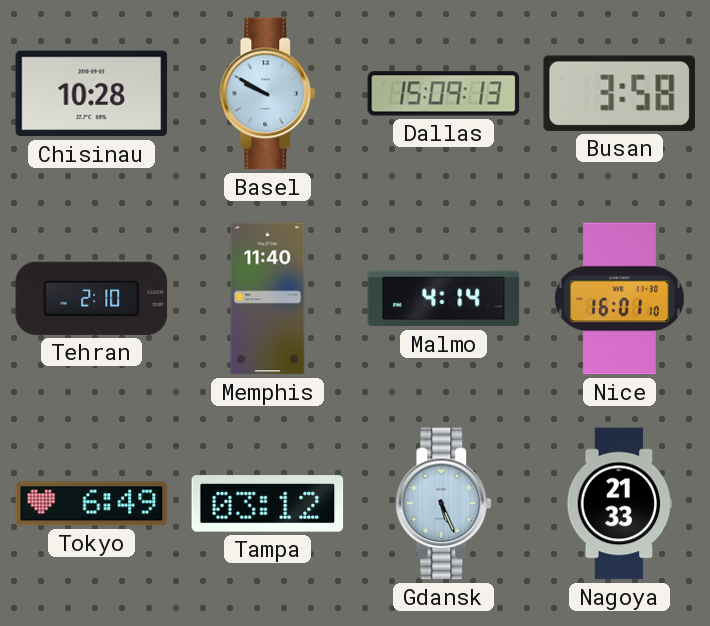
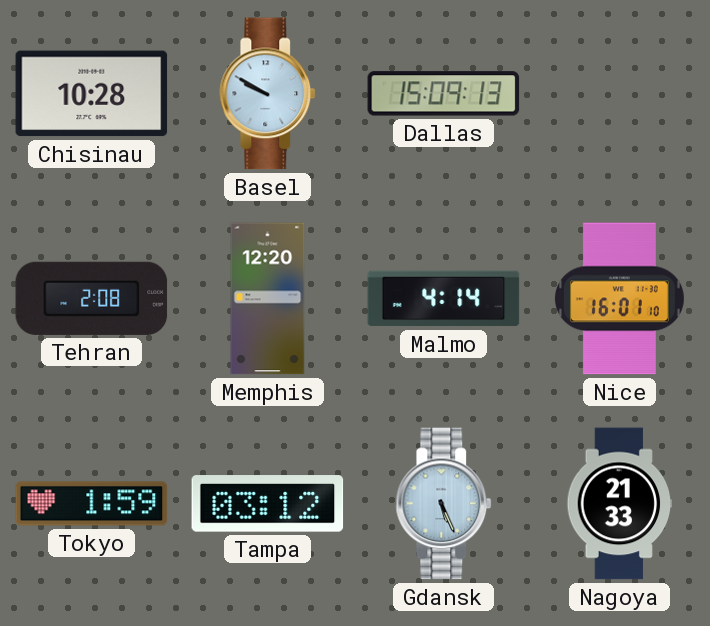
Busan: 3:58 -> none
Tehran: 2:10 -> 2:08
Memphis: 11:40 -> 12:20
Tokyo: 6:49 -> 1:59
